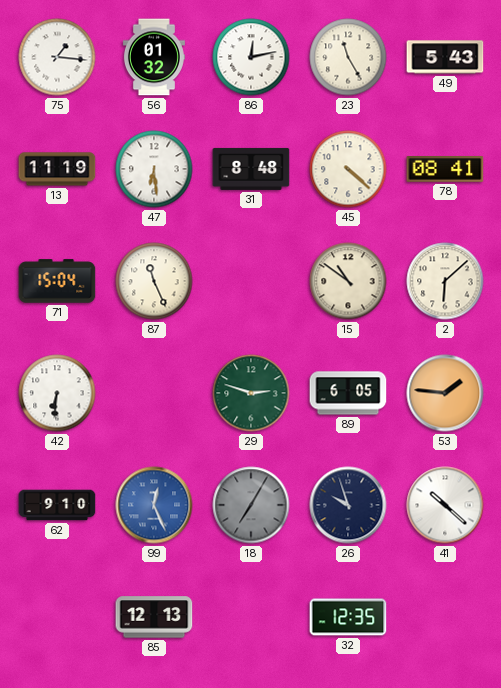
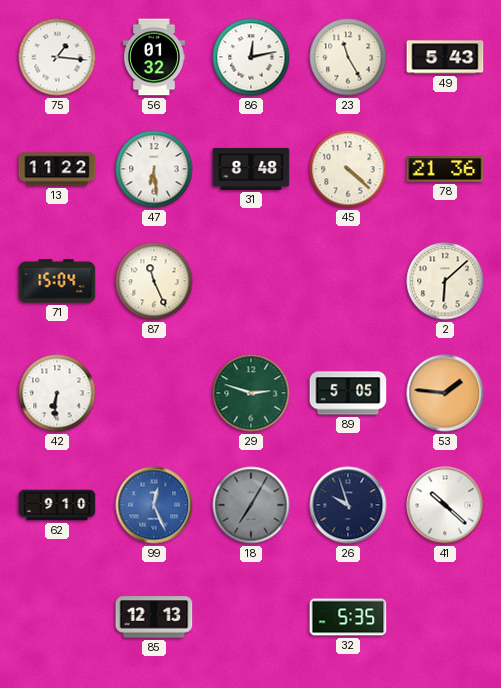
13: 11:19 -> 11:22
78: 08:41 -> 21:36
15: 10:51 -> none
89: 6:05 -> 5:05
32: 12:35 -> 5:35
